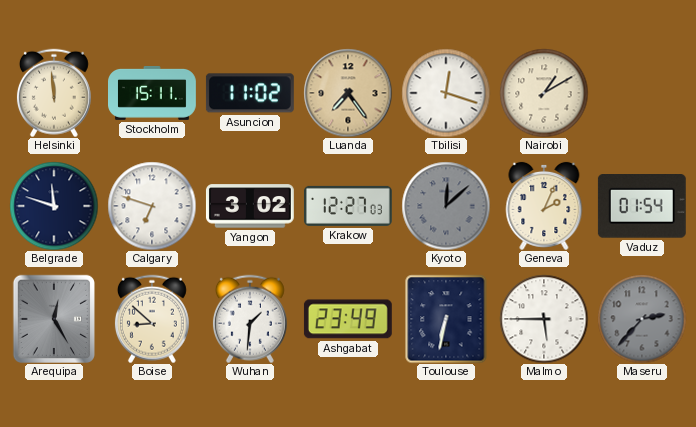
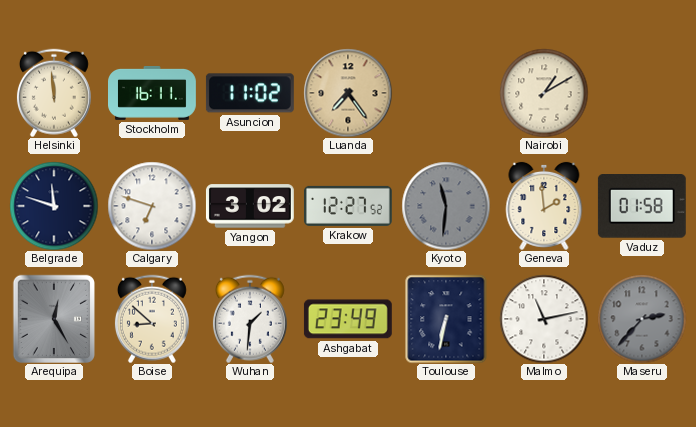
Stockholm: 15:11 -> 16:11
Tbilisi: 12:18 -> none
Krakow: 12:27:03 -> 12:27:52
Kyoto: 12:08 -> 11:31
Geneva: 2:04 -> 1:59
Vaduz: 01:54 -> 01:58
Malmo: 5:45 -> 11:13
